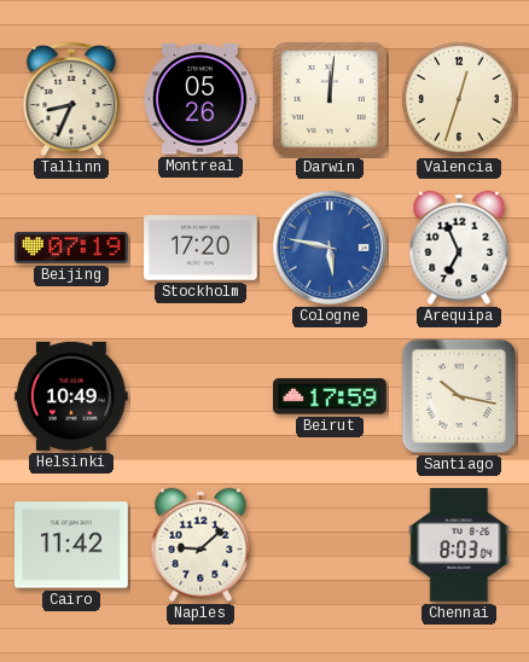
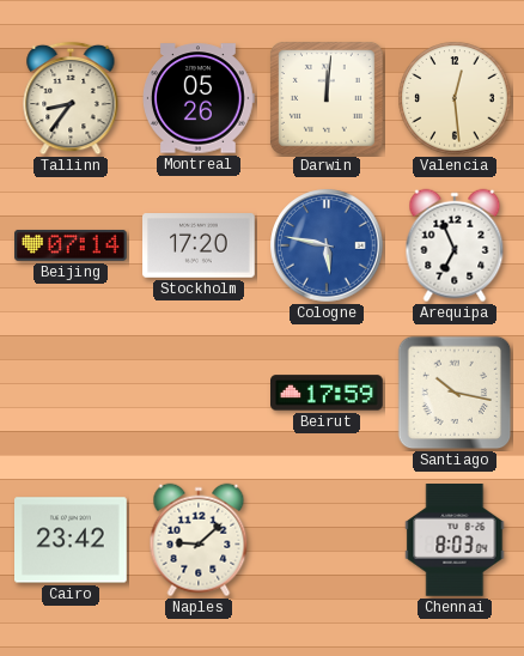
Tallinn: 8:34 -> 8:36
Valencia: 12:33 -> 12:29
Beijing: 07:19 -> 07:14
Helsinki: 10:49 -> none
Cairo: 11:42 -> 23:42
